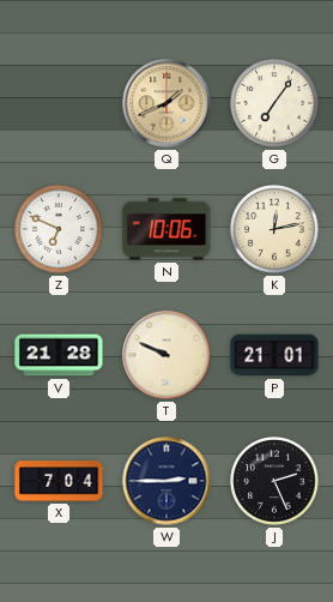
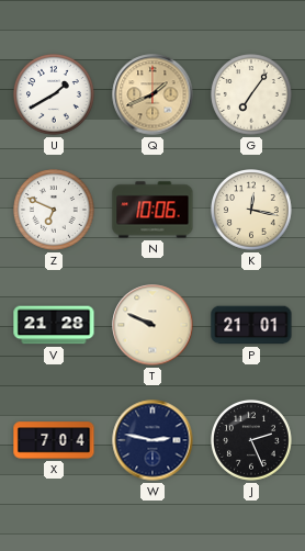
U: none -> 1:40
K: 12:13 -> 12:17
W: 2:45 -> 2:47
